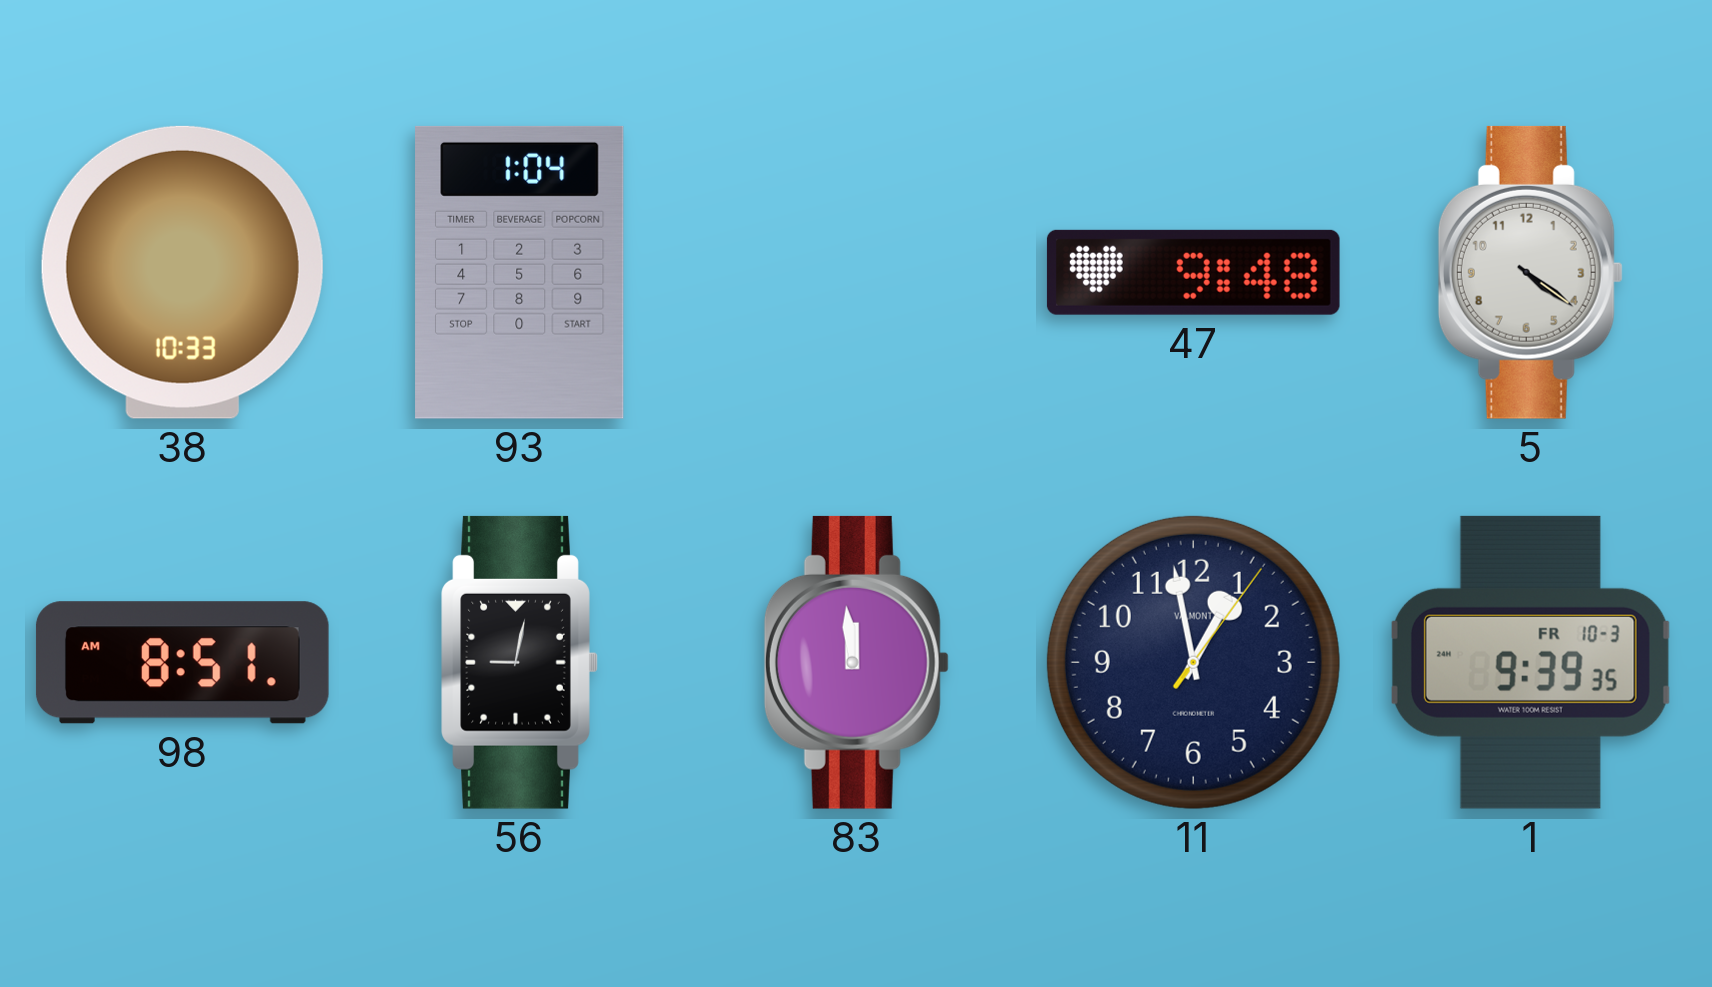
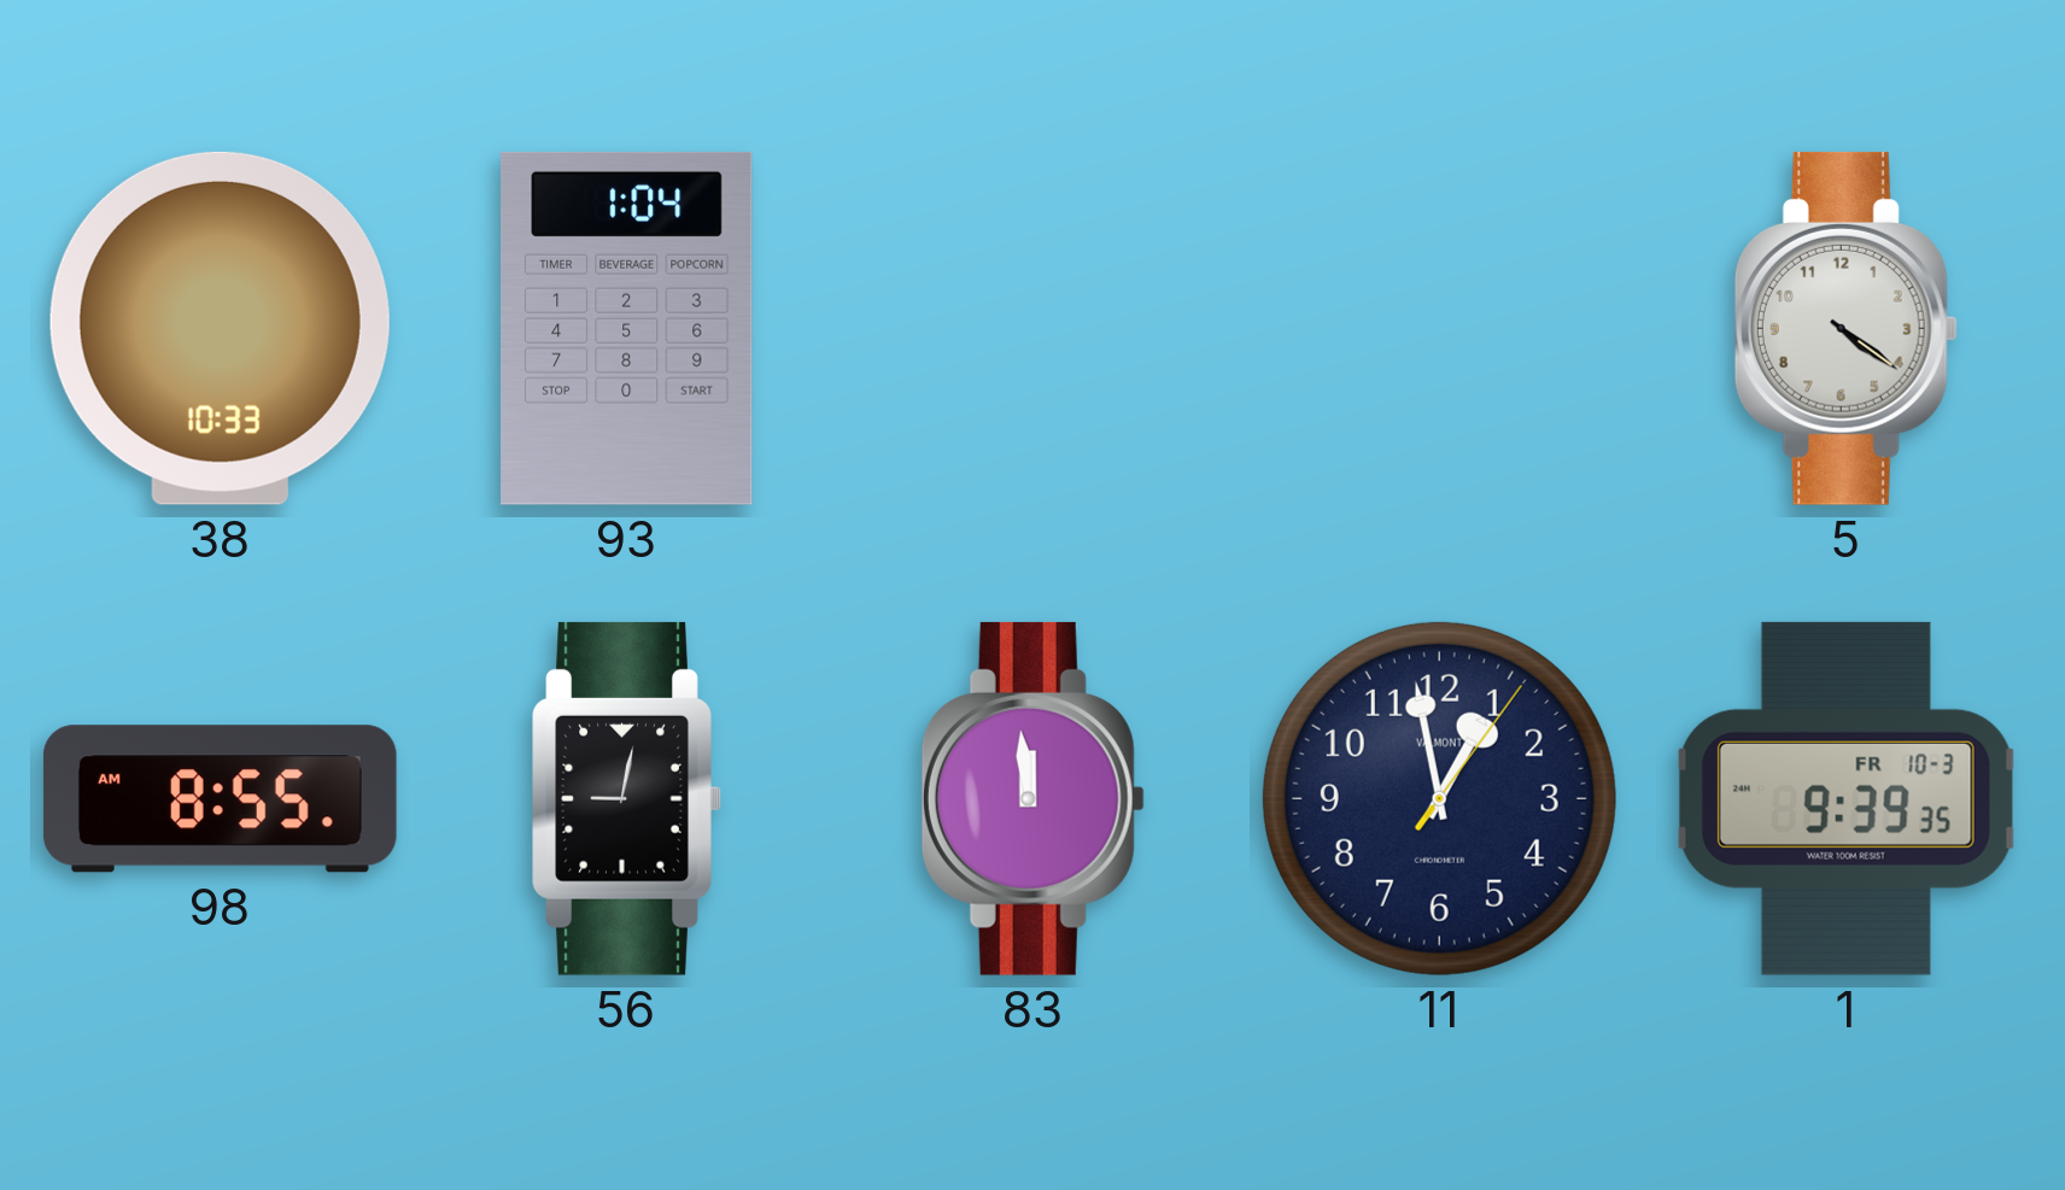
47: 9:48 -> none
98: 8:51 -> 8:55
